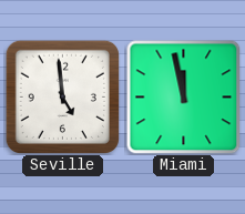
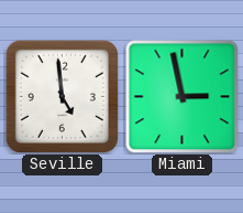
Miami: 11:58 -> 2:58
